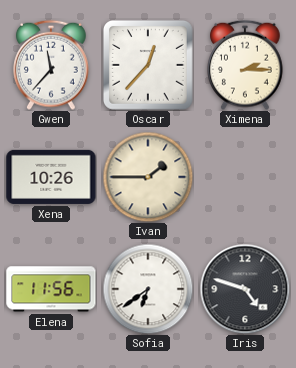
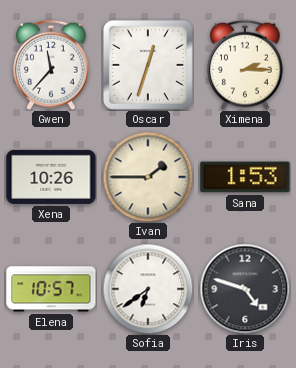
Oscar: 12:37 -> 12:33
Sana: none -> 1:53
Elena: 11:56 -> 10:57
